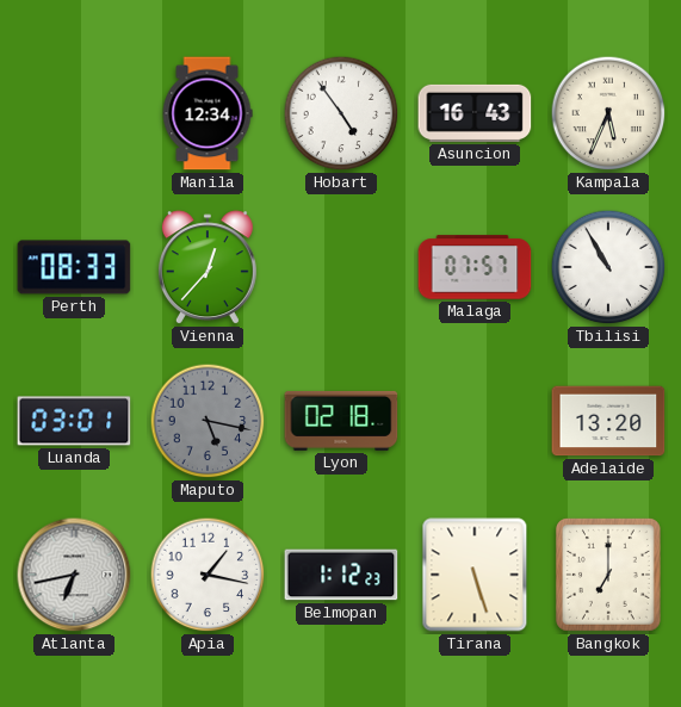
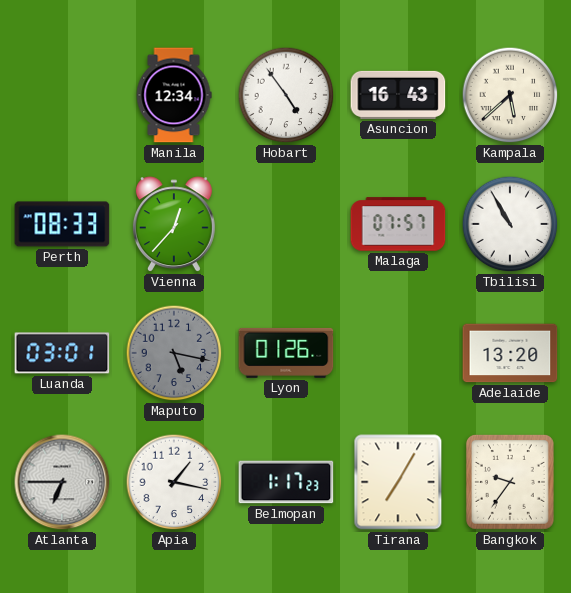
Kampala: 5:34 -> 5:38
Lyon: 02:18 -> 01:26
Atlanta: 6:43 -> 6:45
Belmopan: 1:12 -> 1:17
Tirana: 5:27 -> 7:05
Bangkok: 7:00 -> 9:36
